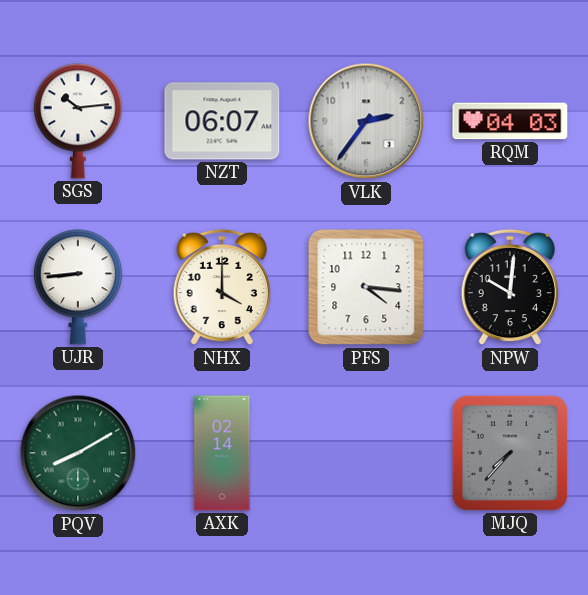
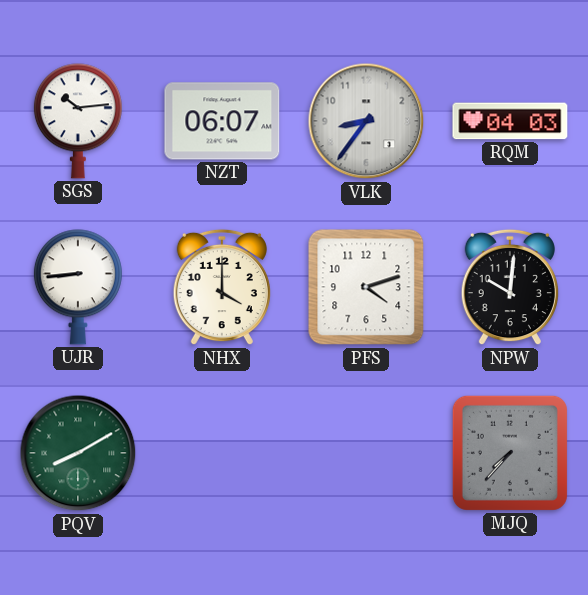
VLK: 2:36 -> 8:36
PFS: 4:16 -> 4:12
AXK: 02:14 -> none
